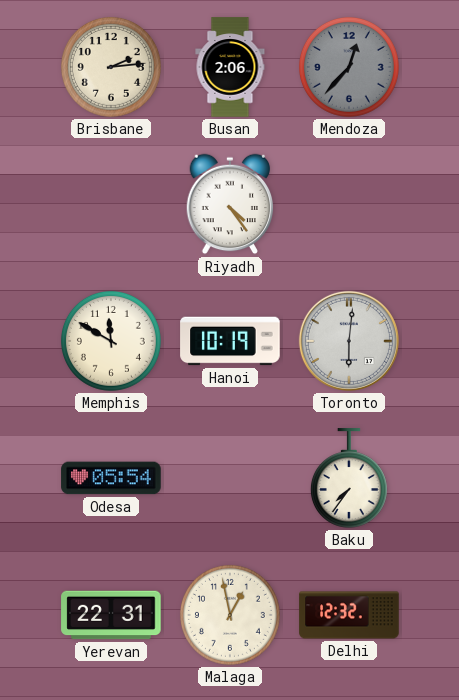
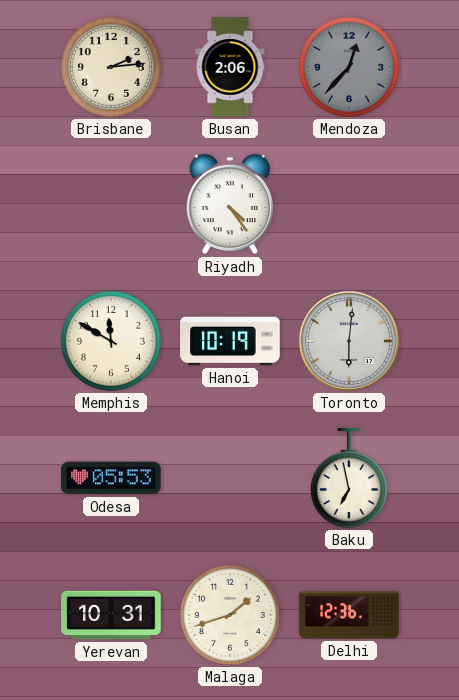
Odesa: 05:54 -> 05:53
Baku: 7:36 -> 6:58
Yerevan: 22:31 -> 10:31
Malaga: 12:58 -> 1:42
Delhi: 12:32 -> 12:36
